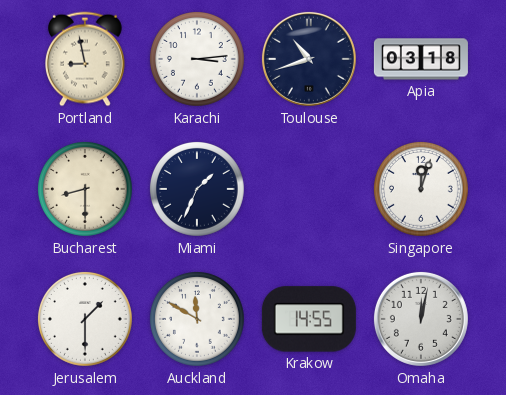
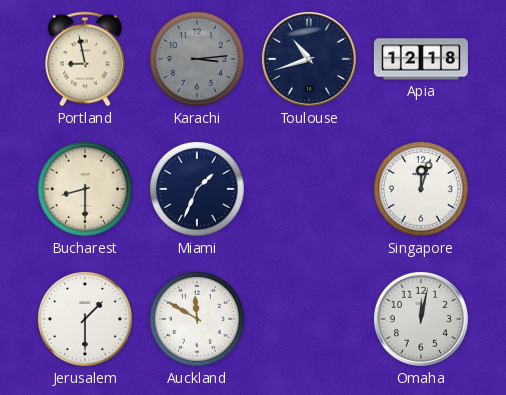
Karachi dial: white -> grey
Apia: 03:18 -> 12:18
Krakow: 14:55 -> none
